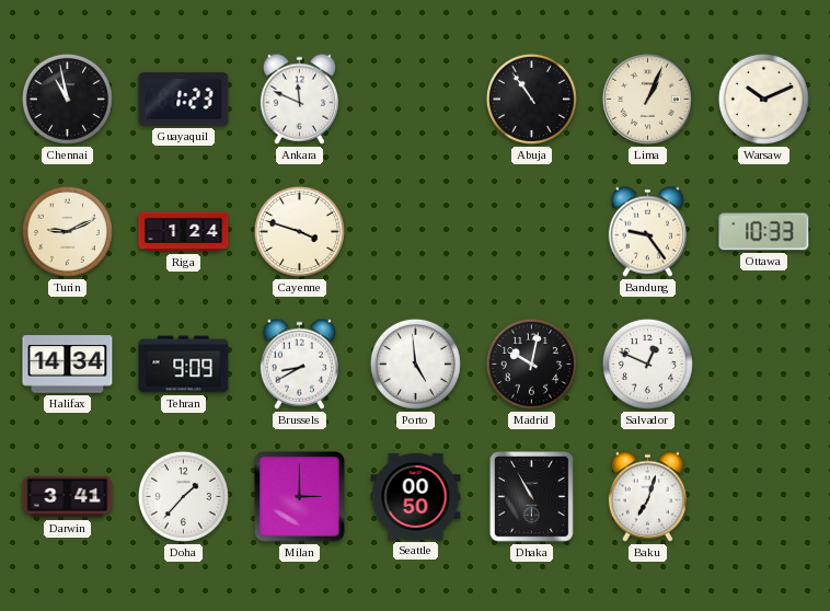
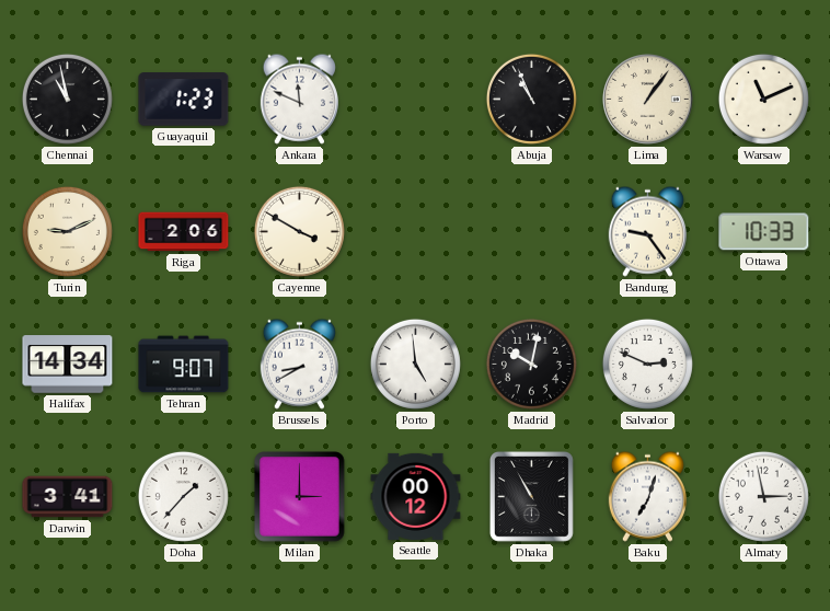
Abuja: 10:54 -> 10:56
Lima: 1:04 -> 1:06
Warsaw: 10:11 -> 11:11
Riga: 1:24 -> 2:06
Cayenne: 3:48 -> 3:50
Tehran: 9:09 -> 9:07
Salvador: 12:49 -> 2:49
Seattle: 00:50 -> 00:12
Almaty: none -> 2:58
